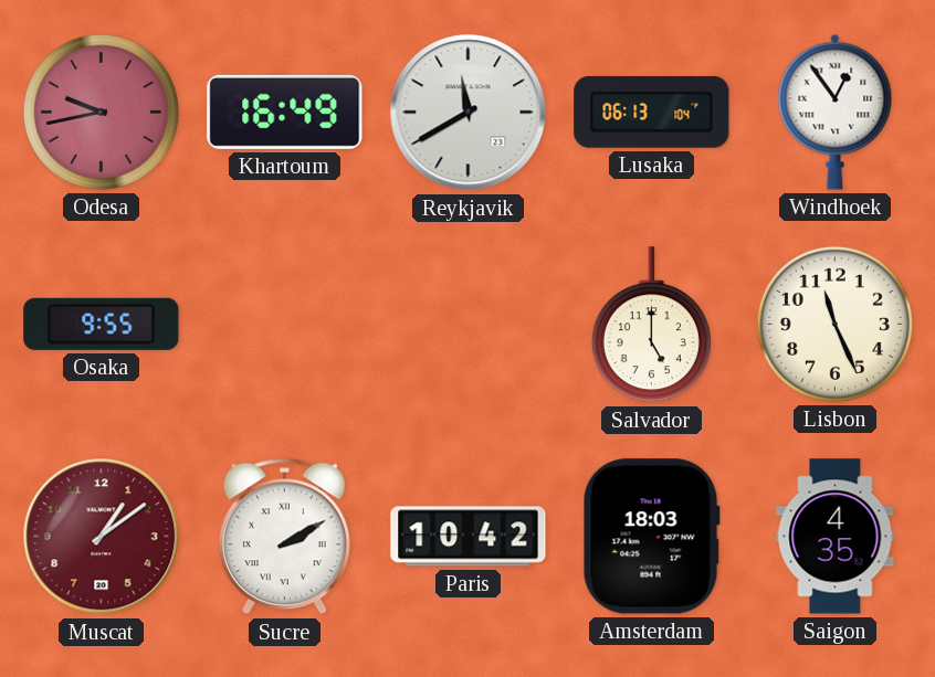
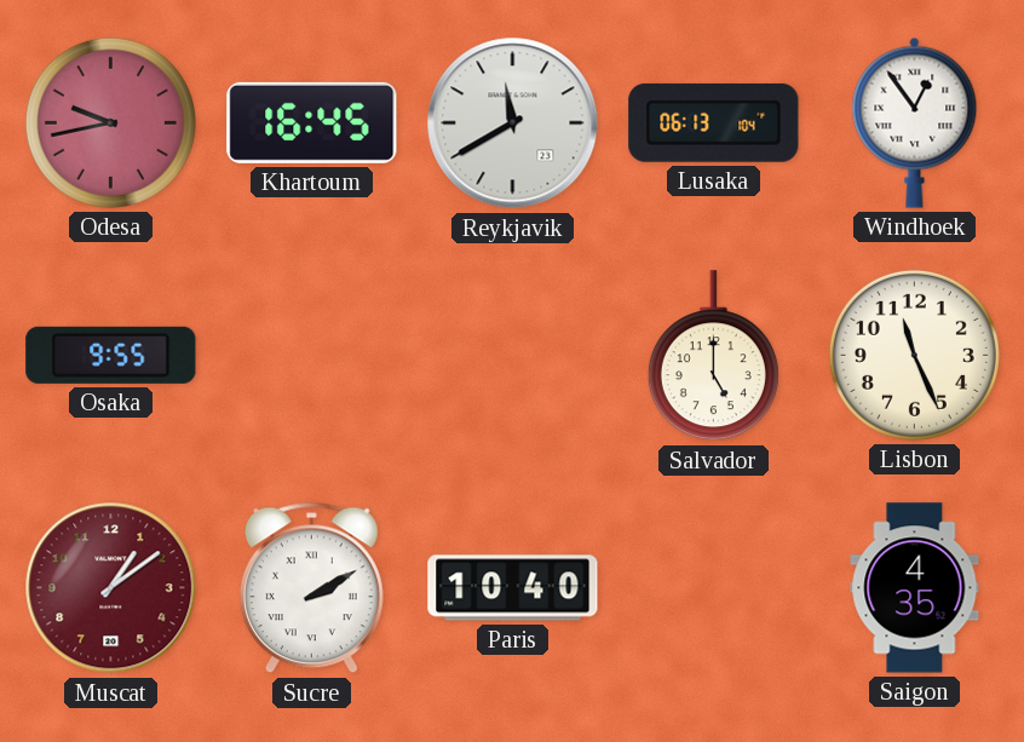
Khartoum: 16:49 -> 16:45
Paris: 10:42 -> 10:40
Amsterdam: 18:03 -> none
